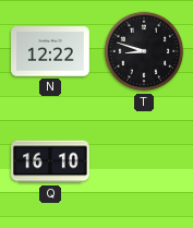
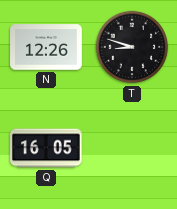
N: 12:22 -> 12:26
Q: 16:10 -> 16:05
